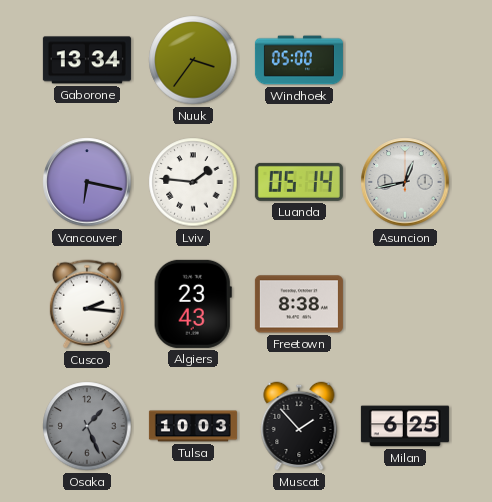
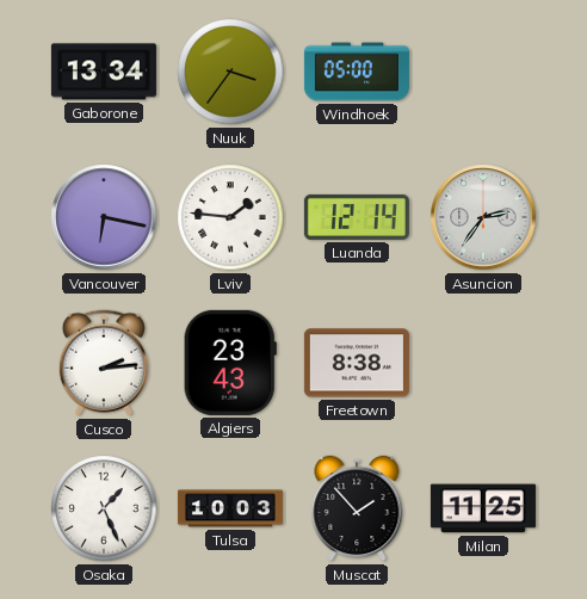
Luanda: 05:14 -> 12:14
Asuncion: 12:43 -> 2:36
Cusco: 2:16 -> 2:14
Osaka dial: grey -> white
Milan: 6:25 -> 11:25
